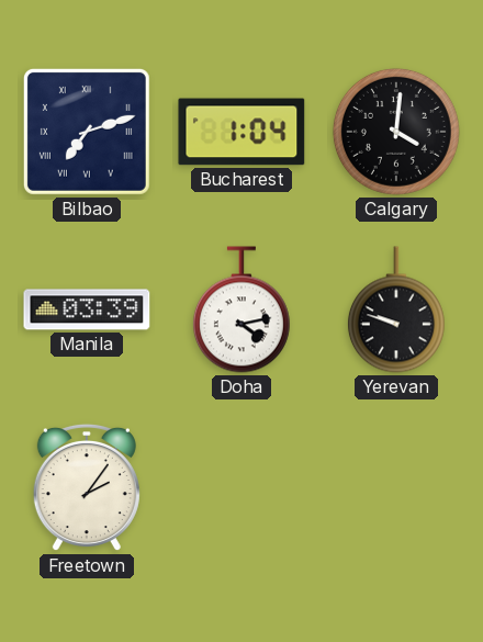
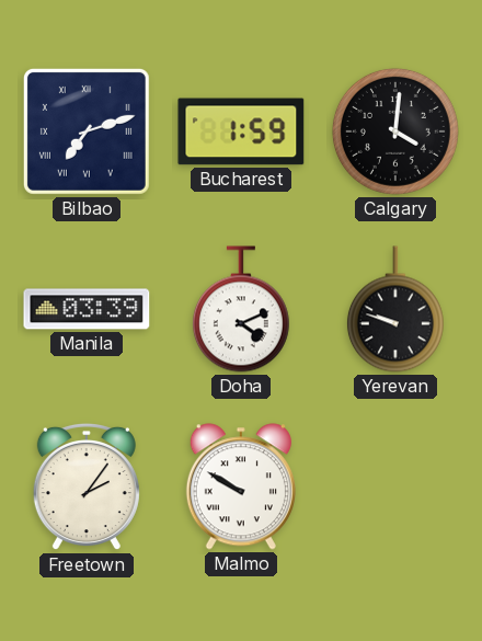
Bucharest: 1:04 -> 1:59
Doha: 4:13 -> 4:11
Malmo: none -> 9:50
